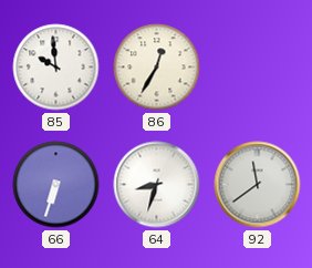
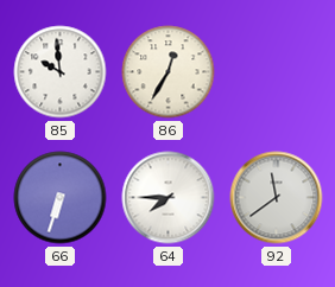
64: 8:33 -> 7:45
